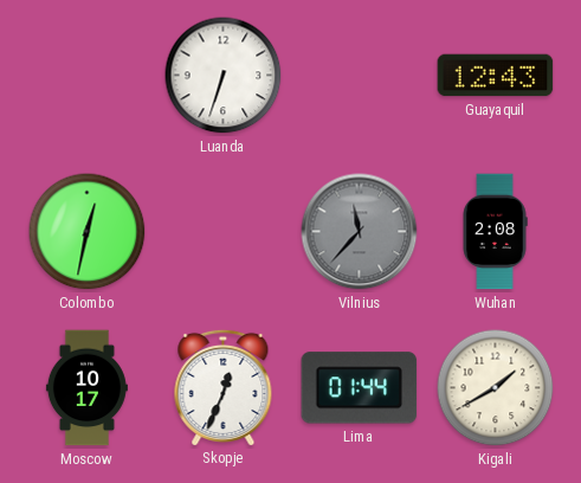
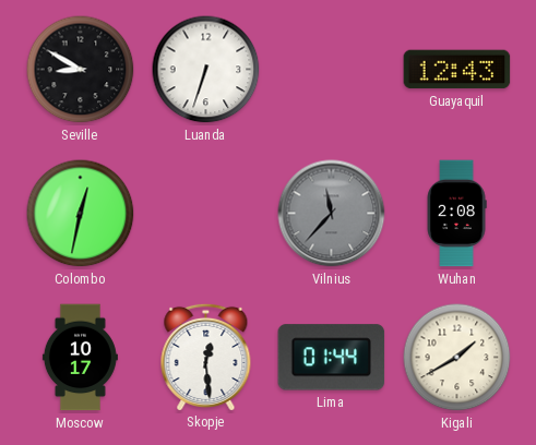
Seville: none -> 8:50
Skopje: 12:34 -> 12:29
